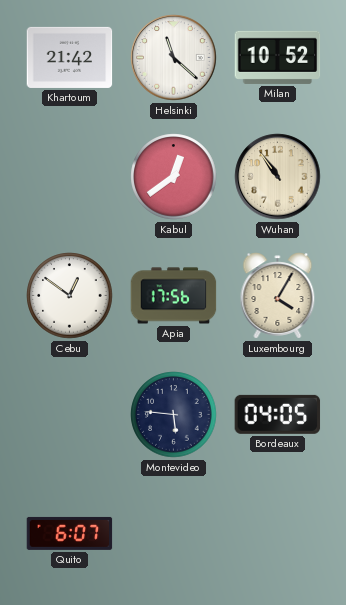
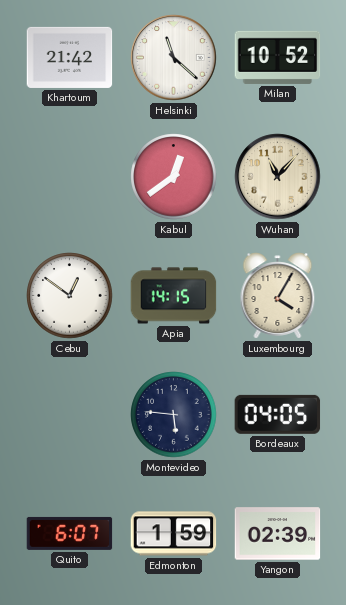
Wuhan: 10:54 -> 11:07
Apia: 17:56 -> 14:15
Edmonton: none -> 1:59
Yangon: none -> 02:39
